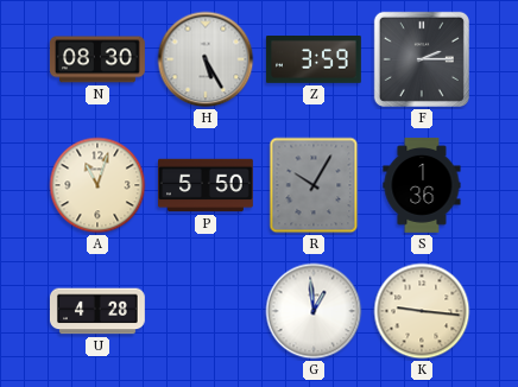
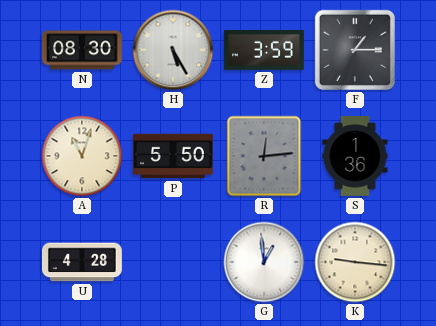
F: 2:15 -> 1:15
R: 10:05 -> 12:14
